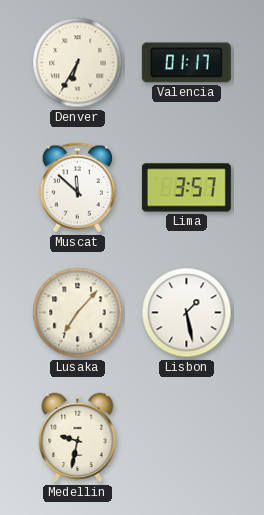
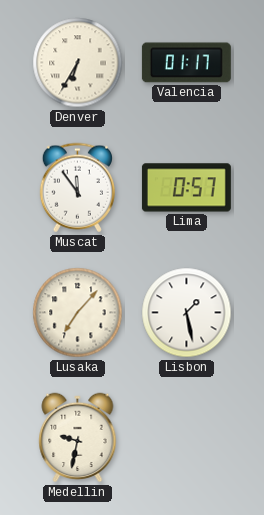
Muscat: 11:52 -> 11:54
Lima: 3:57 -> 0:57
